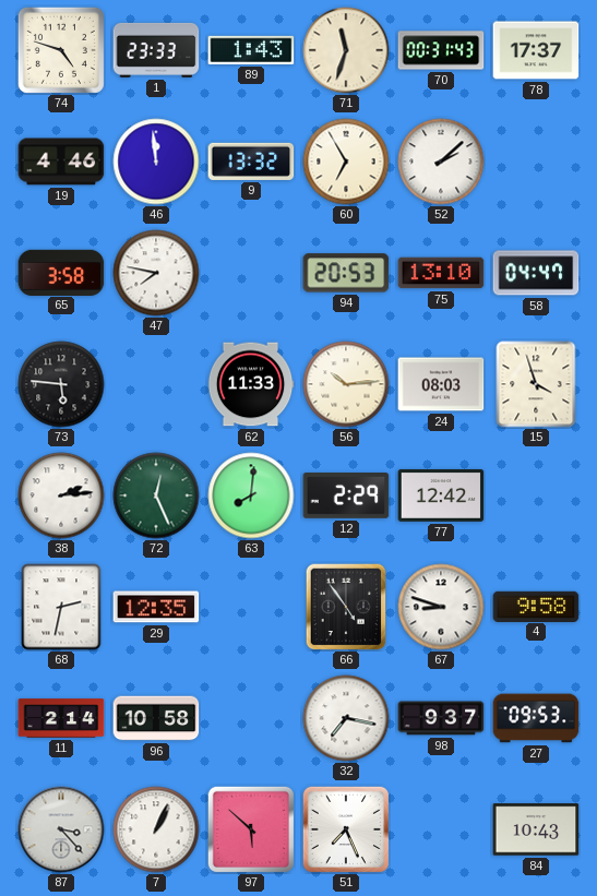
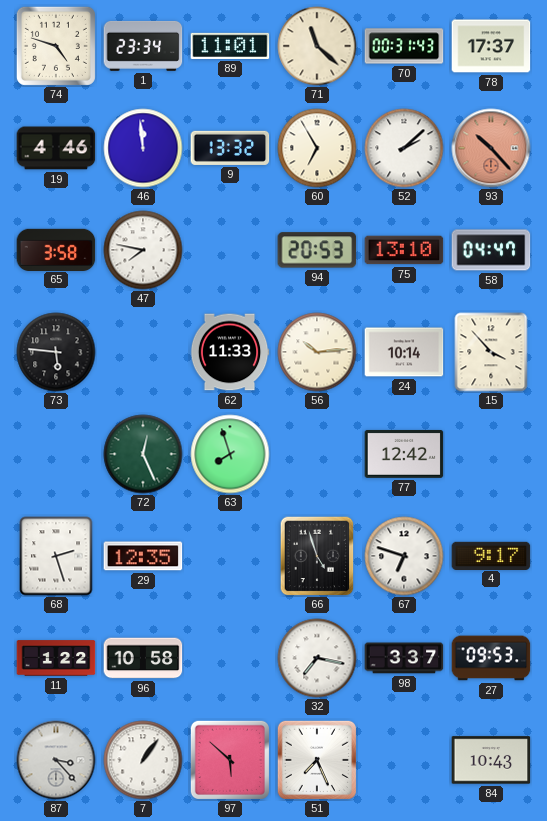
1: 23:33 -> 23:34
89: 1:43 -> 11:01
71: 11:33 -> 11:22
93: none -> 10:23
24: 08:03 -> 10:14
15: 3:57 -> 3:53
38: 2:14 -> none
63: 8:01 -> 7:57
12: 2:29 -> none
68: 2:32 -> 2:27
66: 4:54 -> 4:57
67: 8:48 -> 6:48
4: 9:58 -> 9:17
11: 2:14 -> 1:22
98: 9:37 -> 3:37
7: 1:04 -> 1:06
